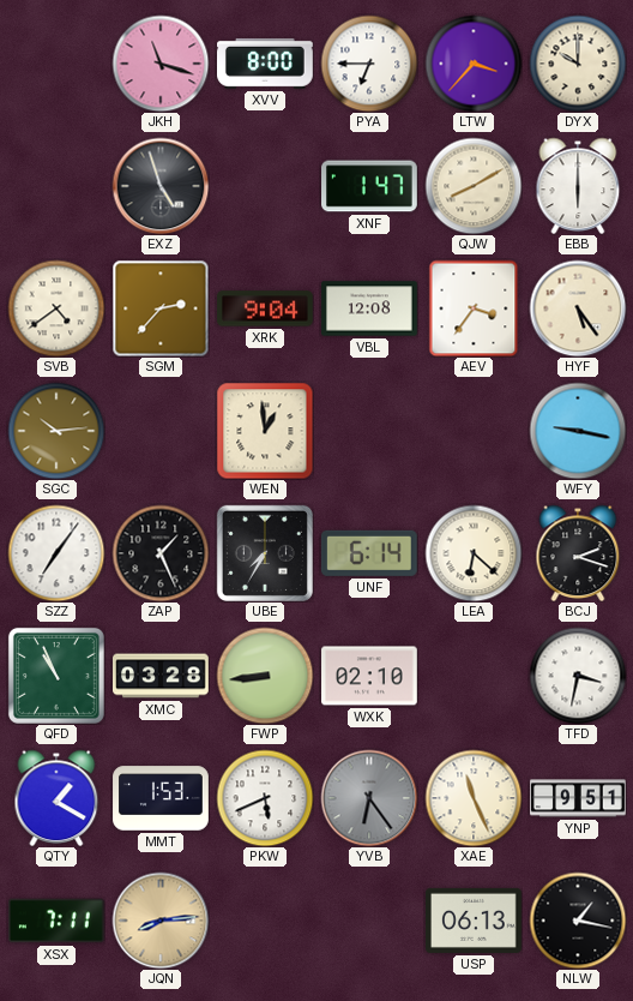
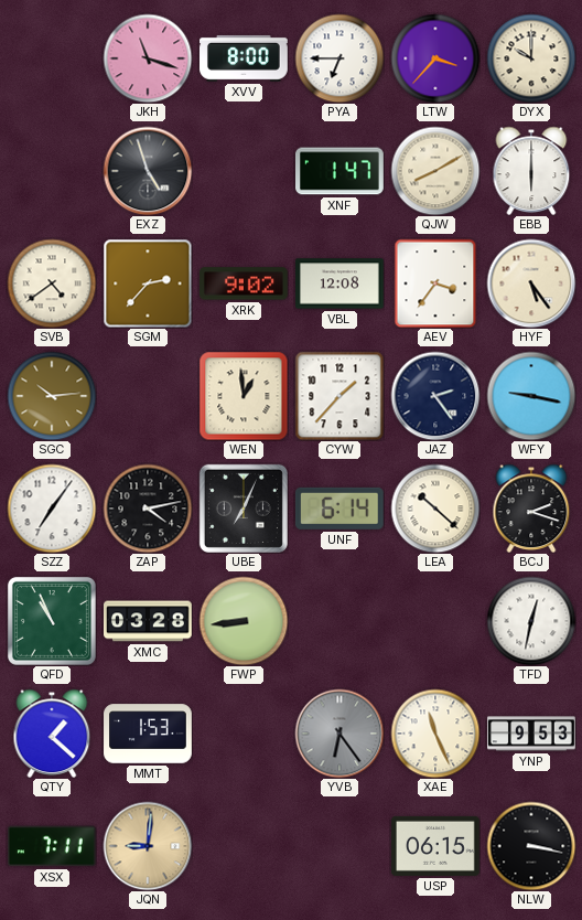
XRK: 9:04 -> 9:02
CYW: none -> 1:37
JAZ: none -> 2:24
ZAP: 1:26 -> 4:13
UBE: 7:35 -> 7:04
LEA: 6:22 -> 10:22
WXK: 02:10 -> none
TFD: 3:32 -> 12:32
QTY: 1:20 -> 1:22
PKW: 5:41 -> none
YNP: 9:51 -> 9:53
JQN: 8:14 -> 9:01
USP: 06:13 -> 06:15
NLW: 1:17 -> 3:17
